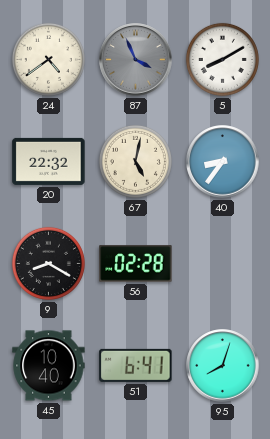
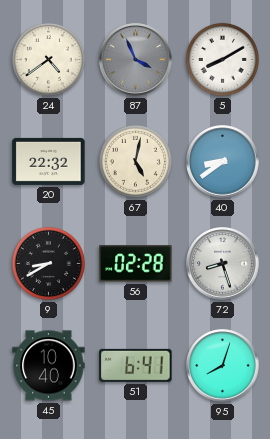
40: 8:36 -> 8:39
9: 8:20 -> 8:40
72: none -> 8:27
